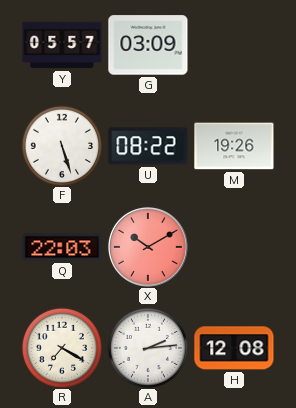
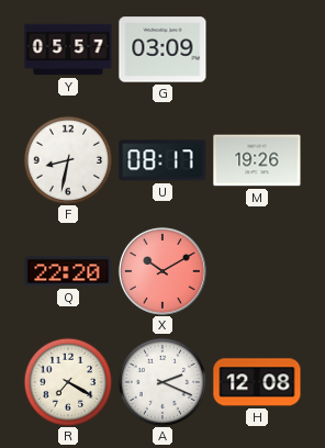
F: 5:27 -> 8:32
U: 08:22 -> 08:17
Q: 22:03 -> 22:20
A: 2:14 -> 2:19
